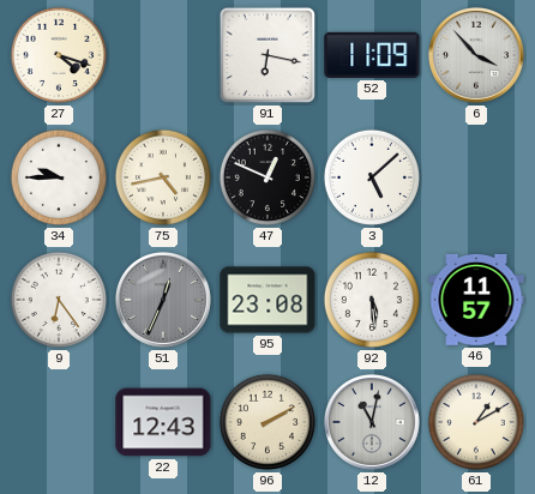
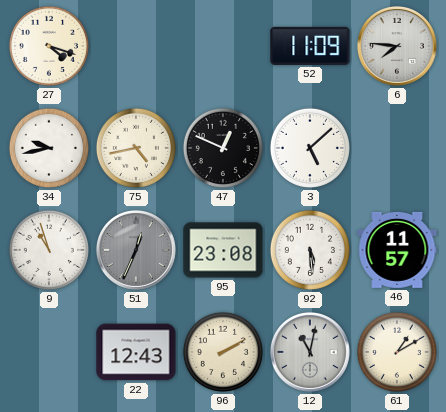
91: 6:17 -> none
6: 3:53 -> 7:46
34: 9:45 -> 9:43
9: 6:24 -> 10:57
